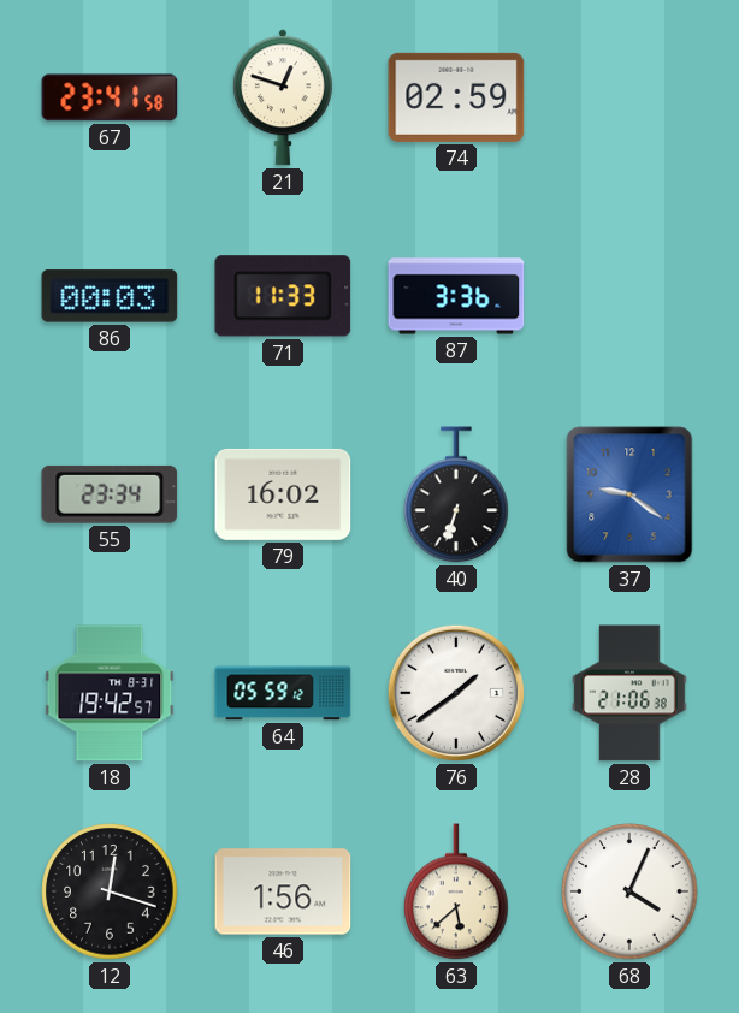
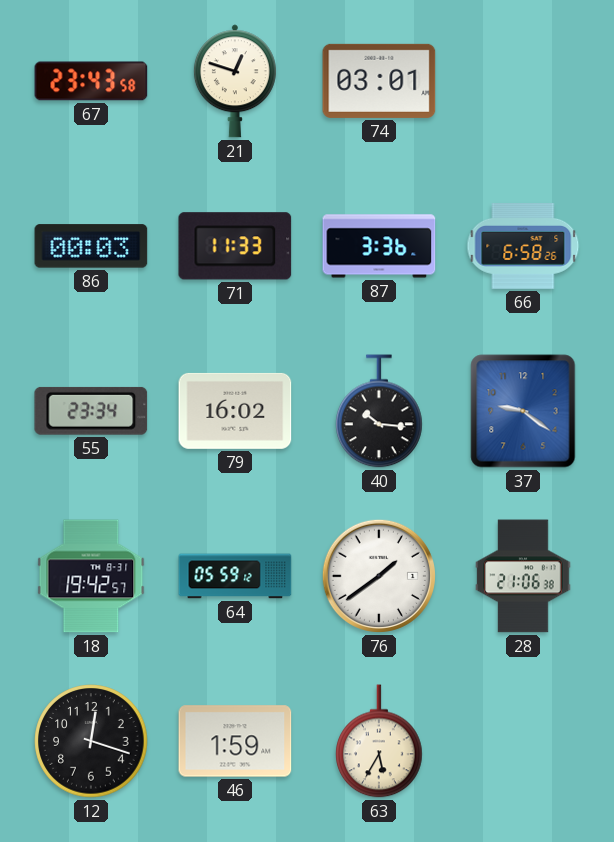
67: 23:41 -> 23:43
74: 02:59 -> 03:01
66: none -> 6:58
40: 6:33 -> 10:16
46: 1:56 -> 1:59
63: 5:38 -> 5:35
68: 4:04 -> none
